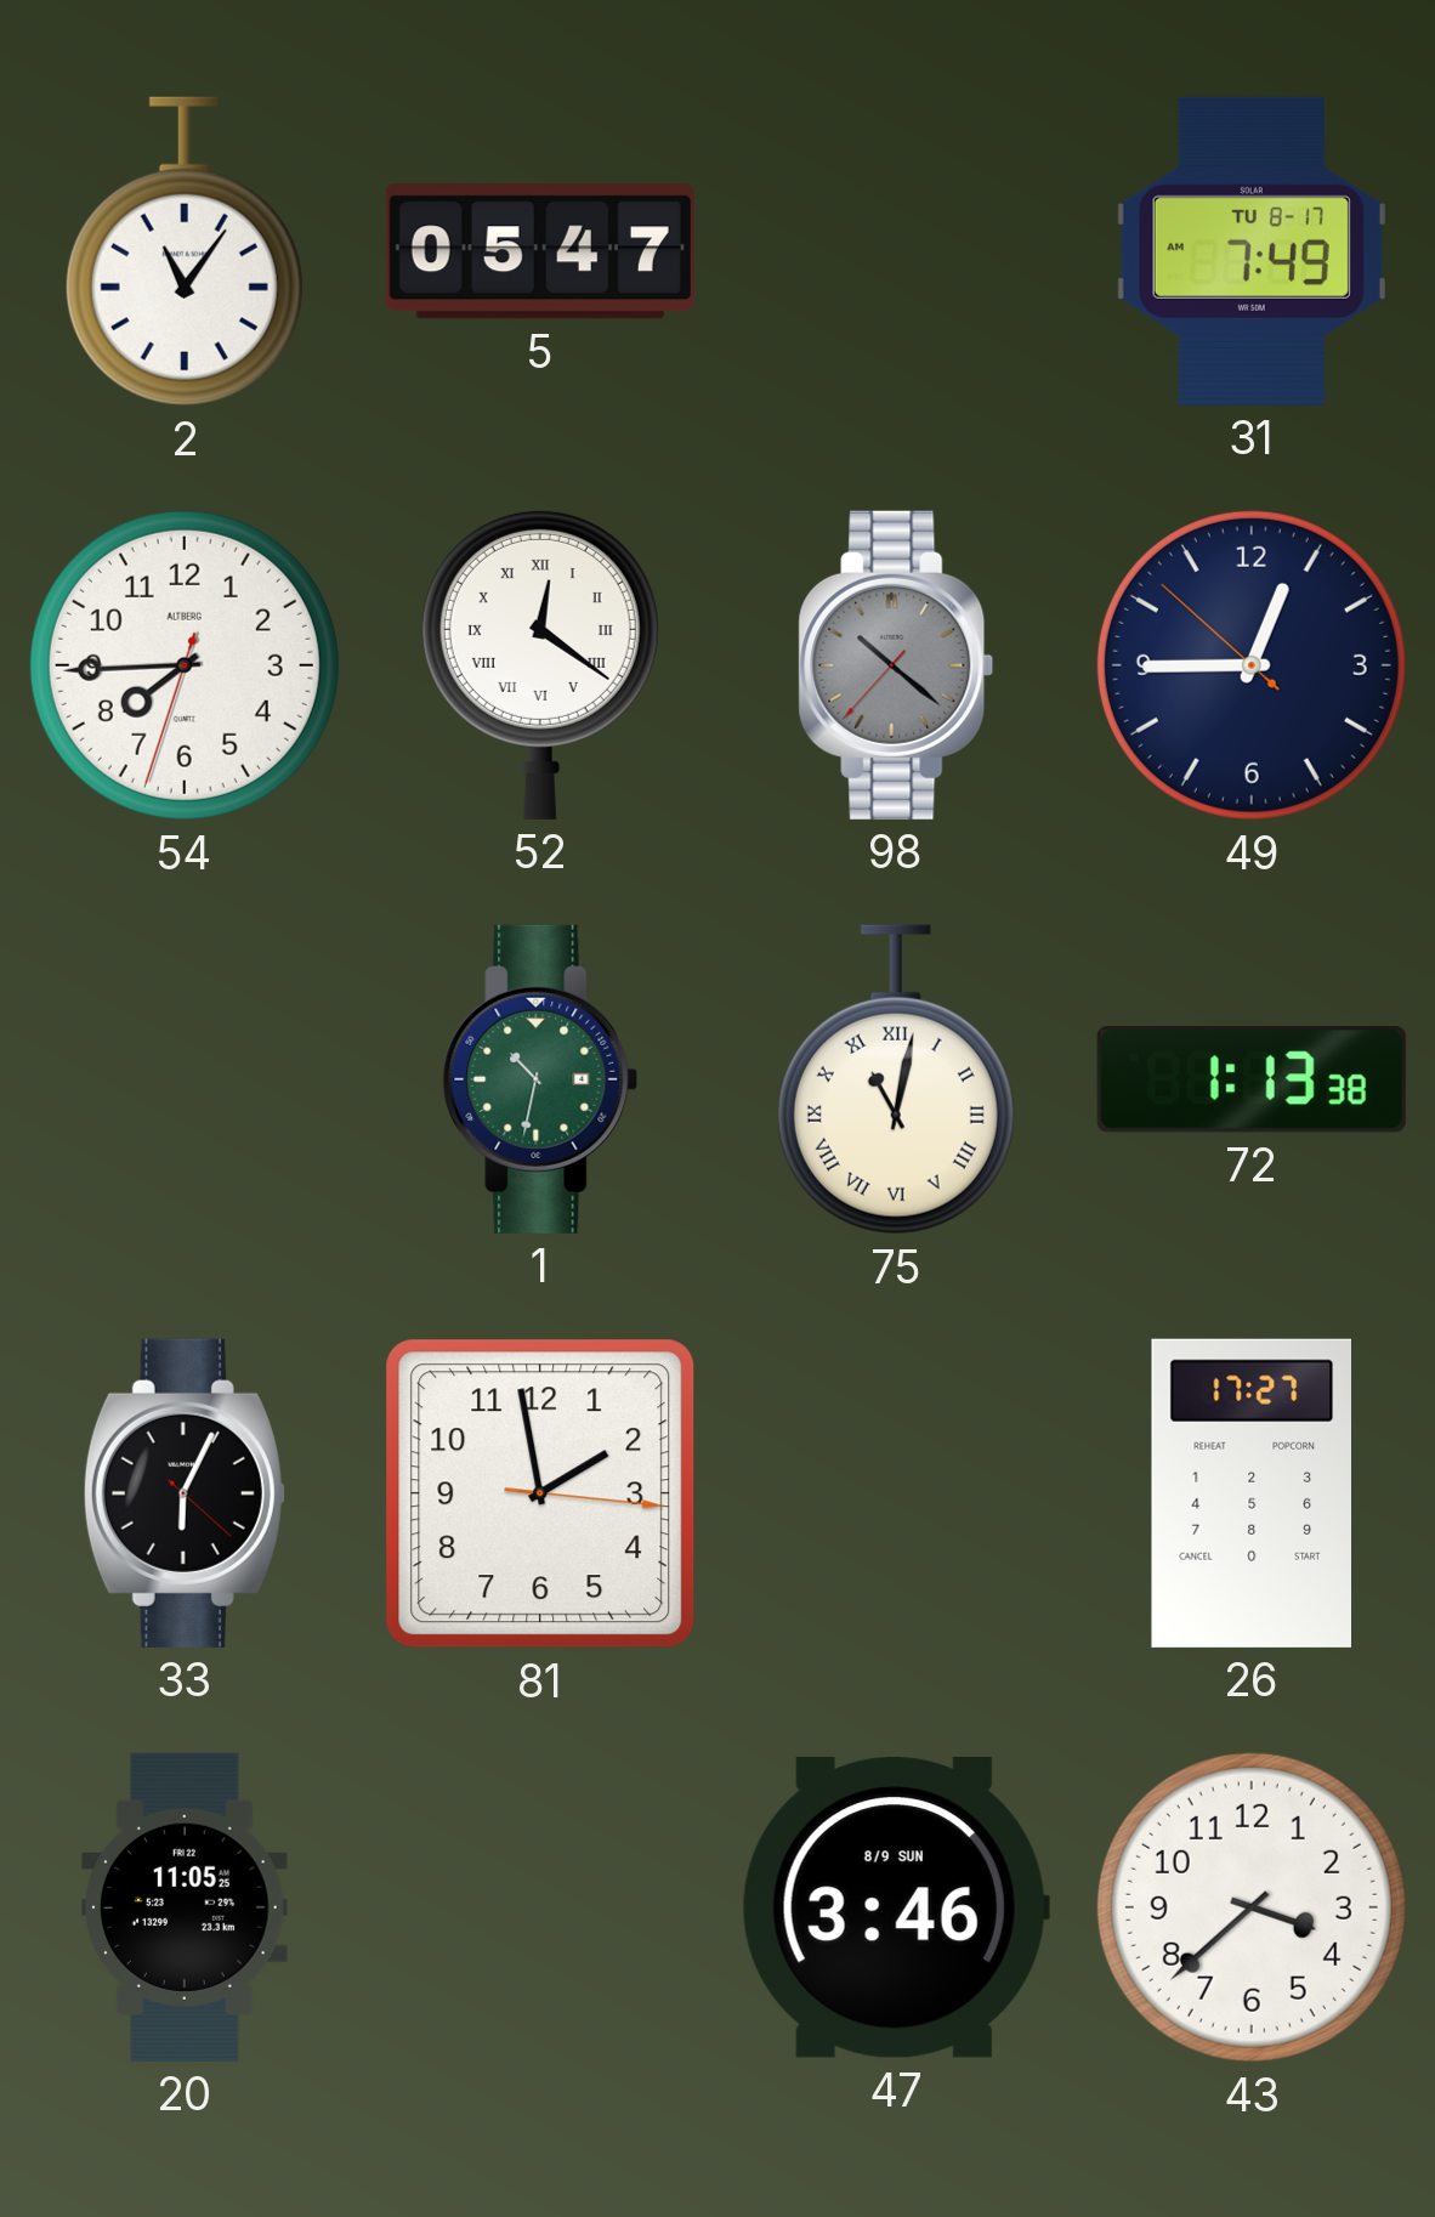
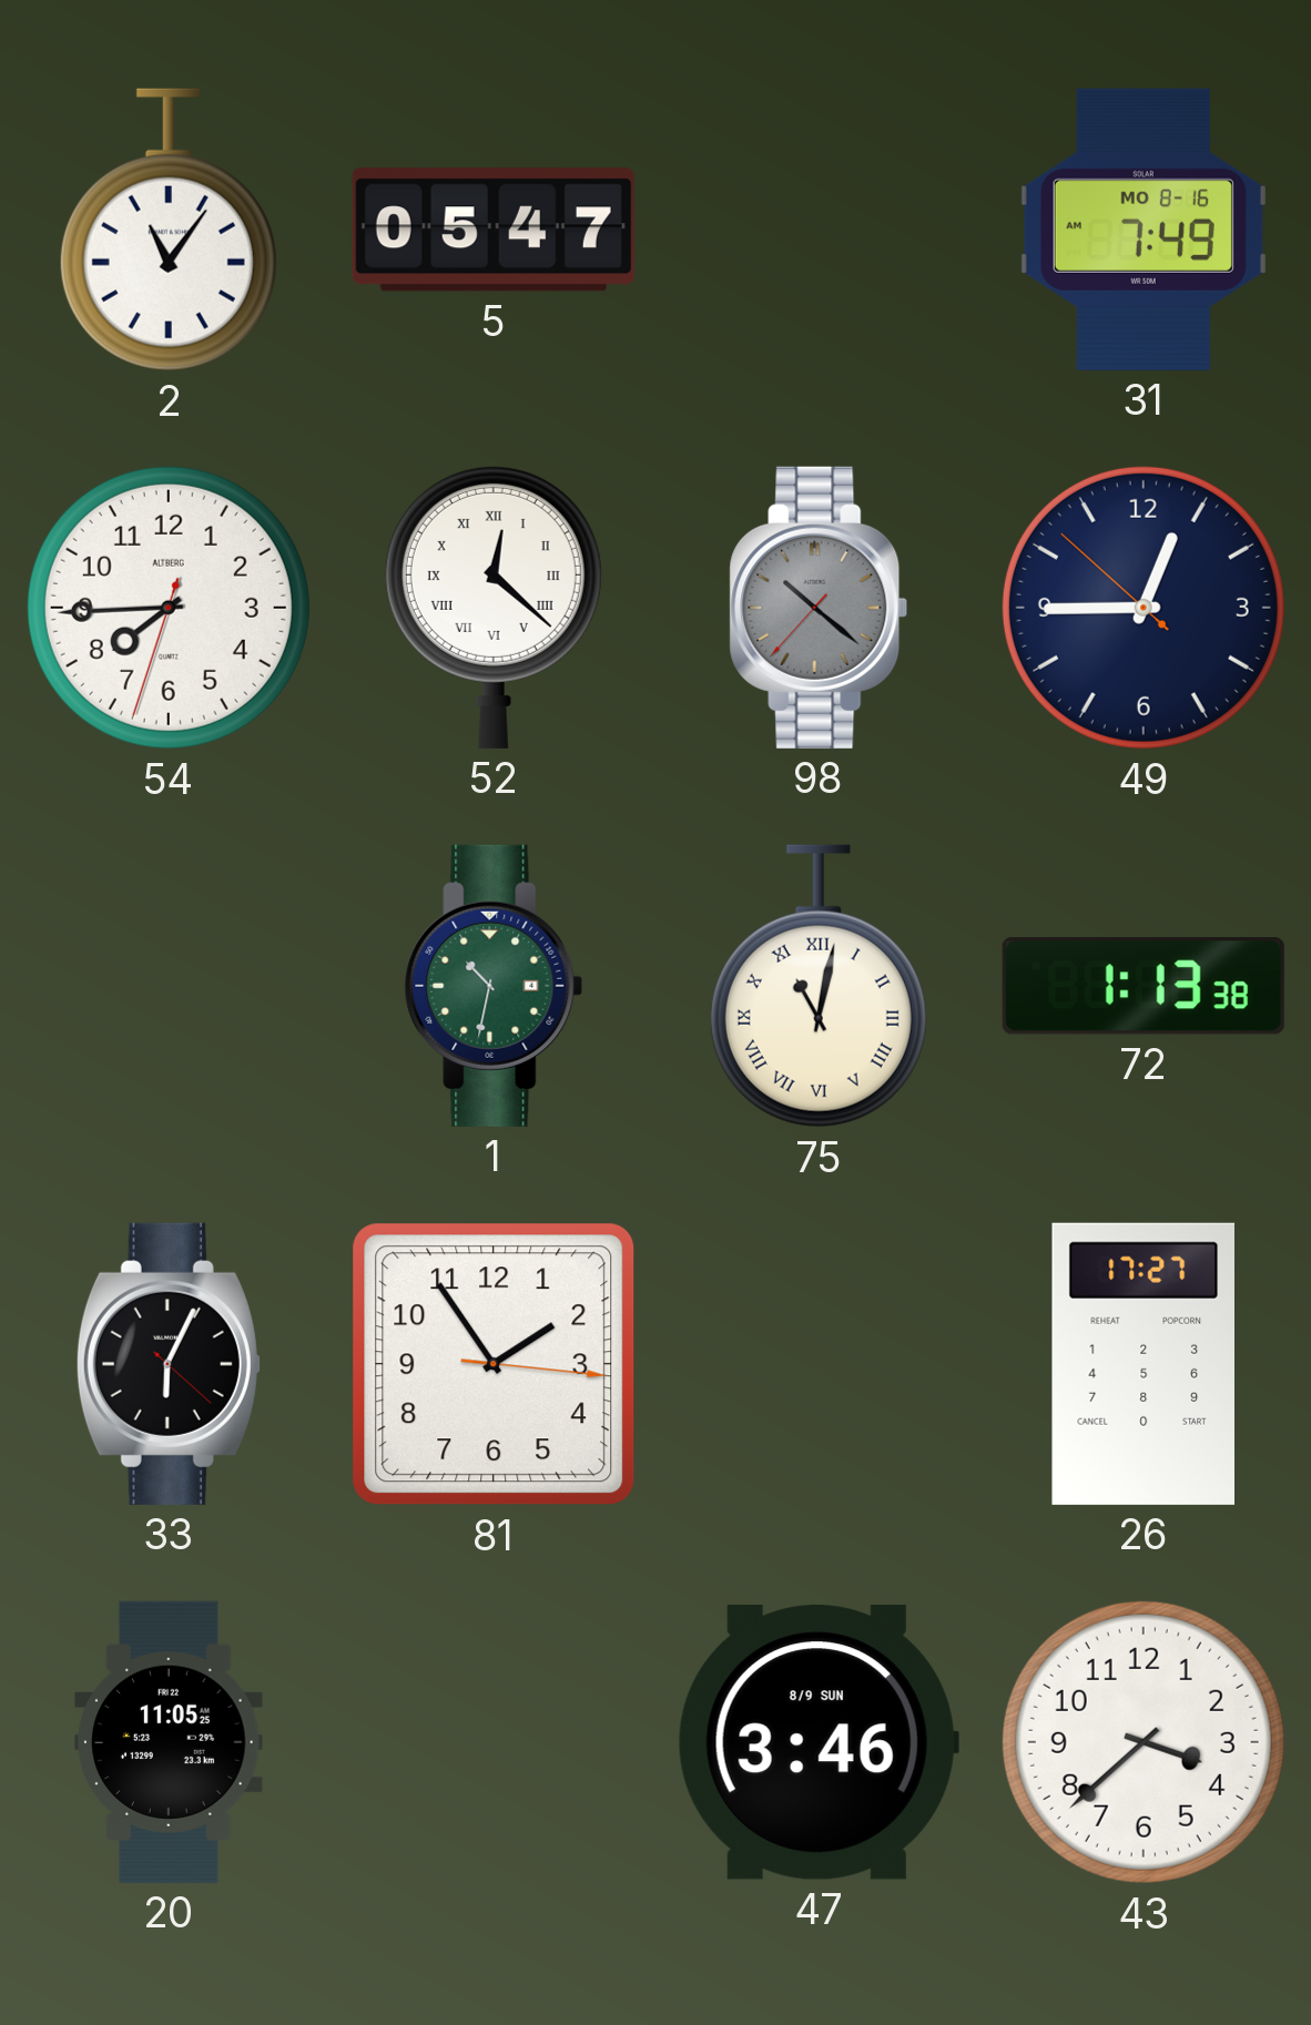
31 date: TU 8-17 -> MO 8-16
52: 12:21 -> 12:22
81: 1:58 -> 1:54
